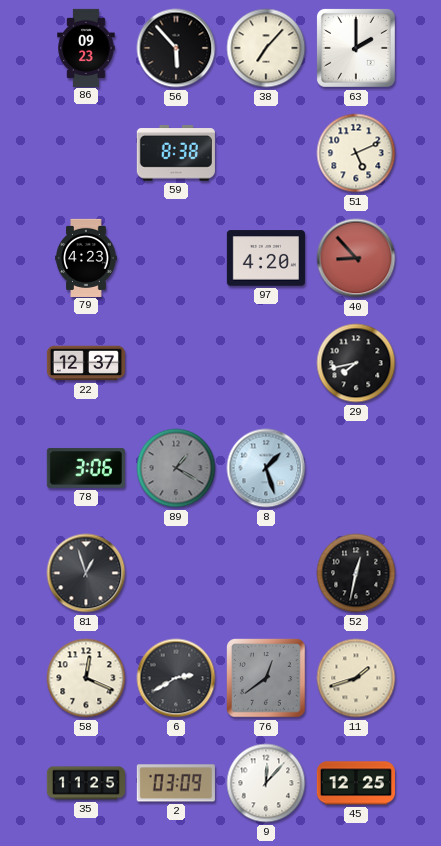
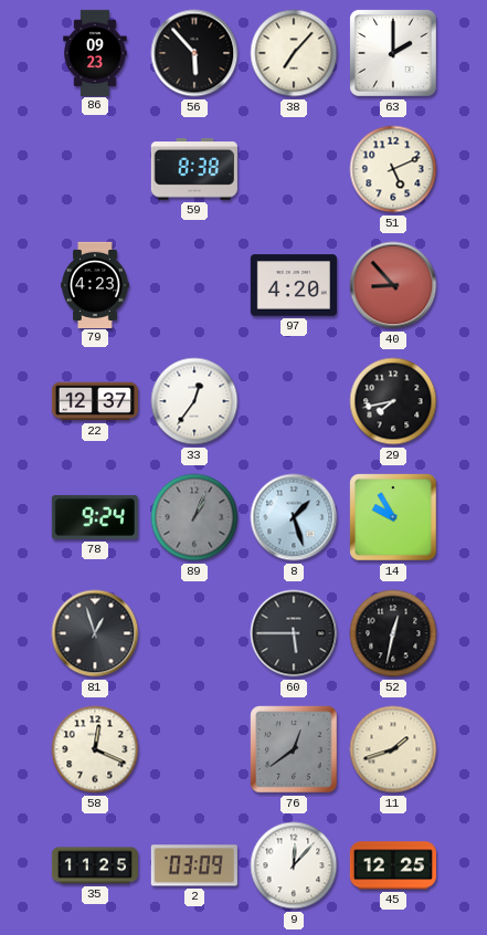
33: none -> 12:36
78: 3:06 -> 9:24
89: 1:20 -> 1:04
14: none -> 9:55
60: none -> 5:45
6: 2:40 -> none
